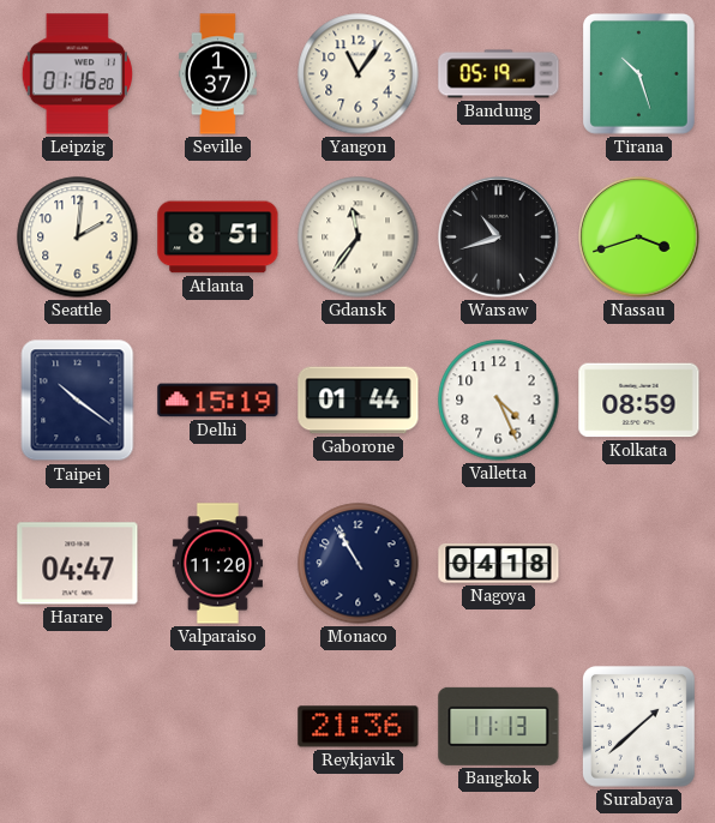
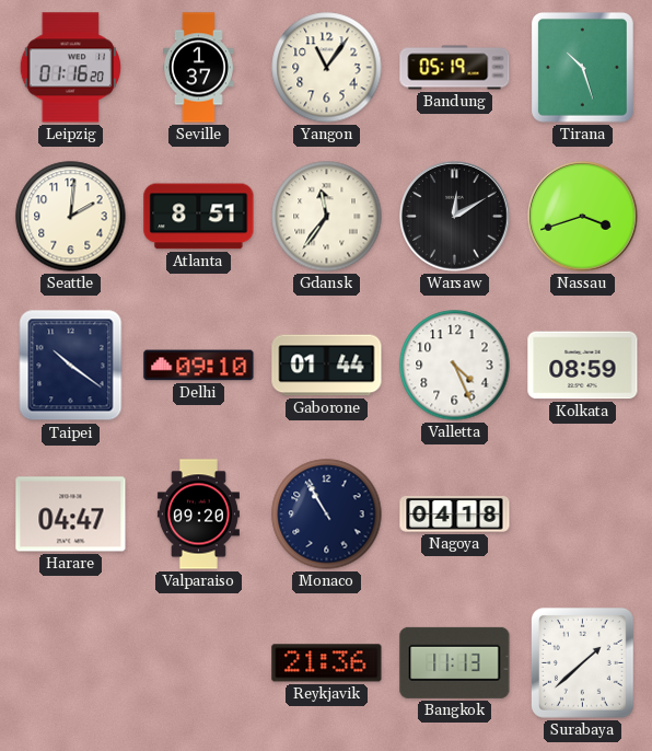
Warsaw: 10:42 -> 12:10
Delhi: 15:19 -> 09:10
Valparaiso: 11:20 -> 09:20
